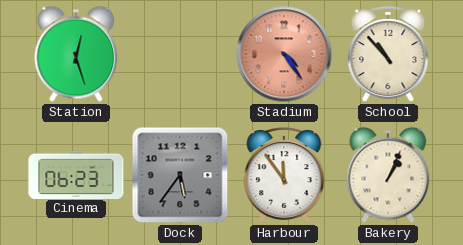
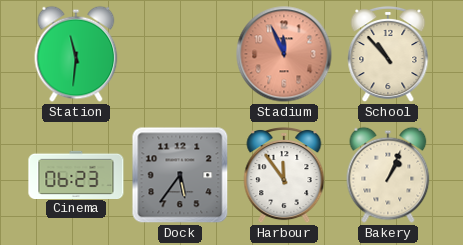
Station: 12:27 -> 11:31
Stadium: 4:24 -> 11:56
